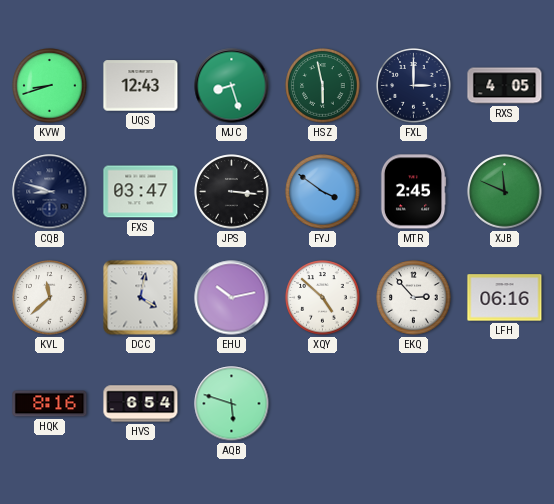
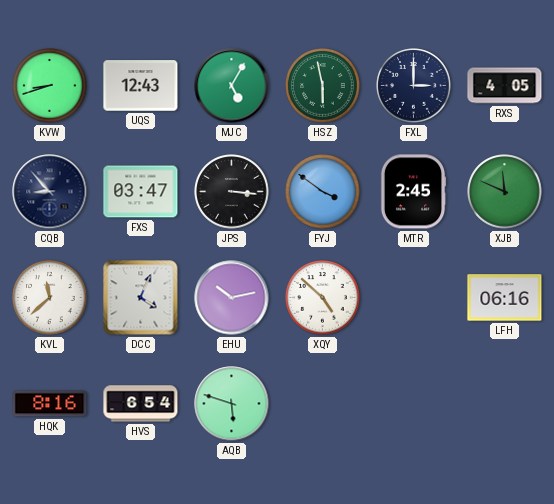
MJC: 8:27 -> 5:05
CQB: 8:48 -> 8:53
DCC: 4:02 -> 4:04
EKQ: 2:53 -> none
